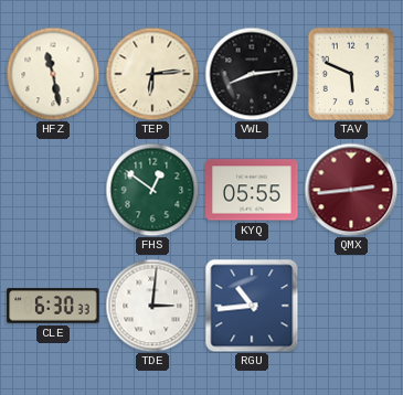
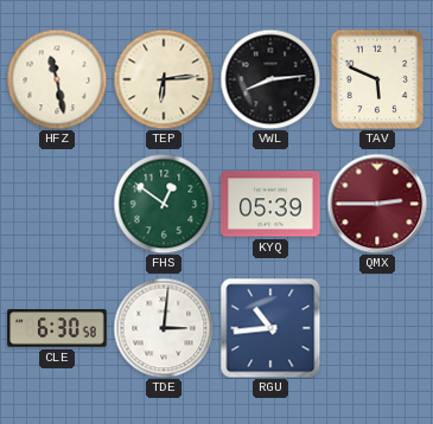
KYQ: 05:55 -> 05:39
QMX: 2:44 -> 2:45
CLE: 6:30:33 -> 6:30:58
